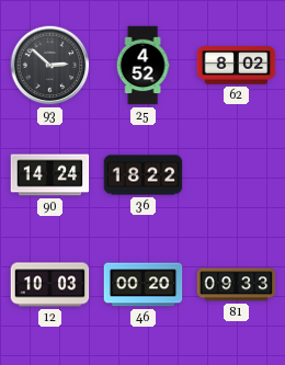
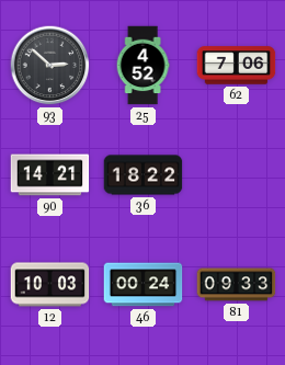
62: 8:02 -> 7:06
90: 14:24 -> 14:21
46: 00:20 -> 00:24
